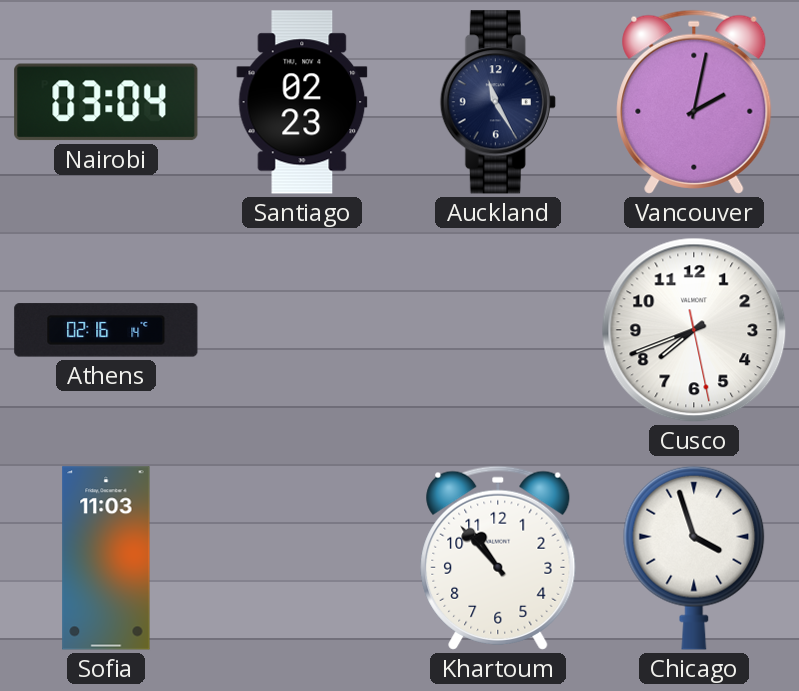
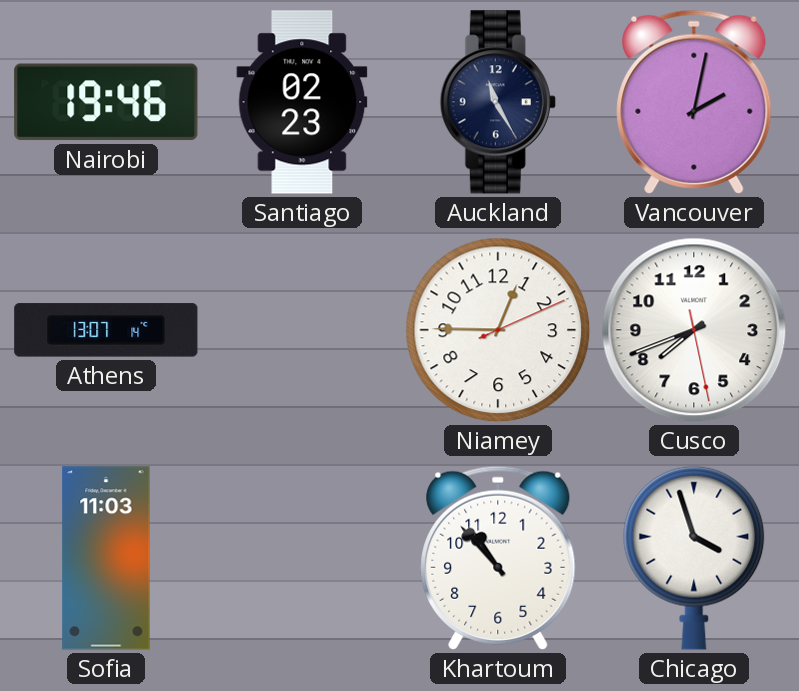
Nairobi: 03:04 -> 19:46
Athens: 02:16 -> 13:07
Niamey: none -> 12:45
